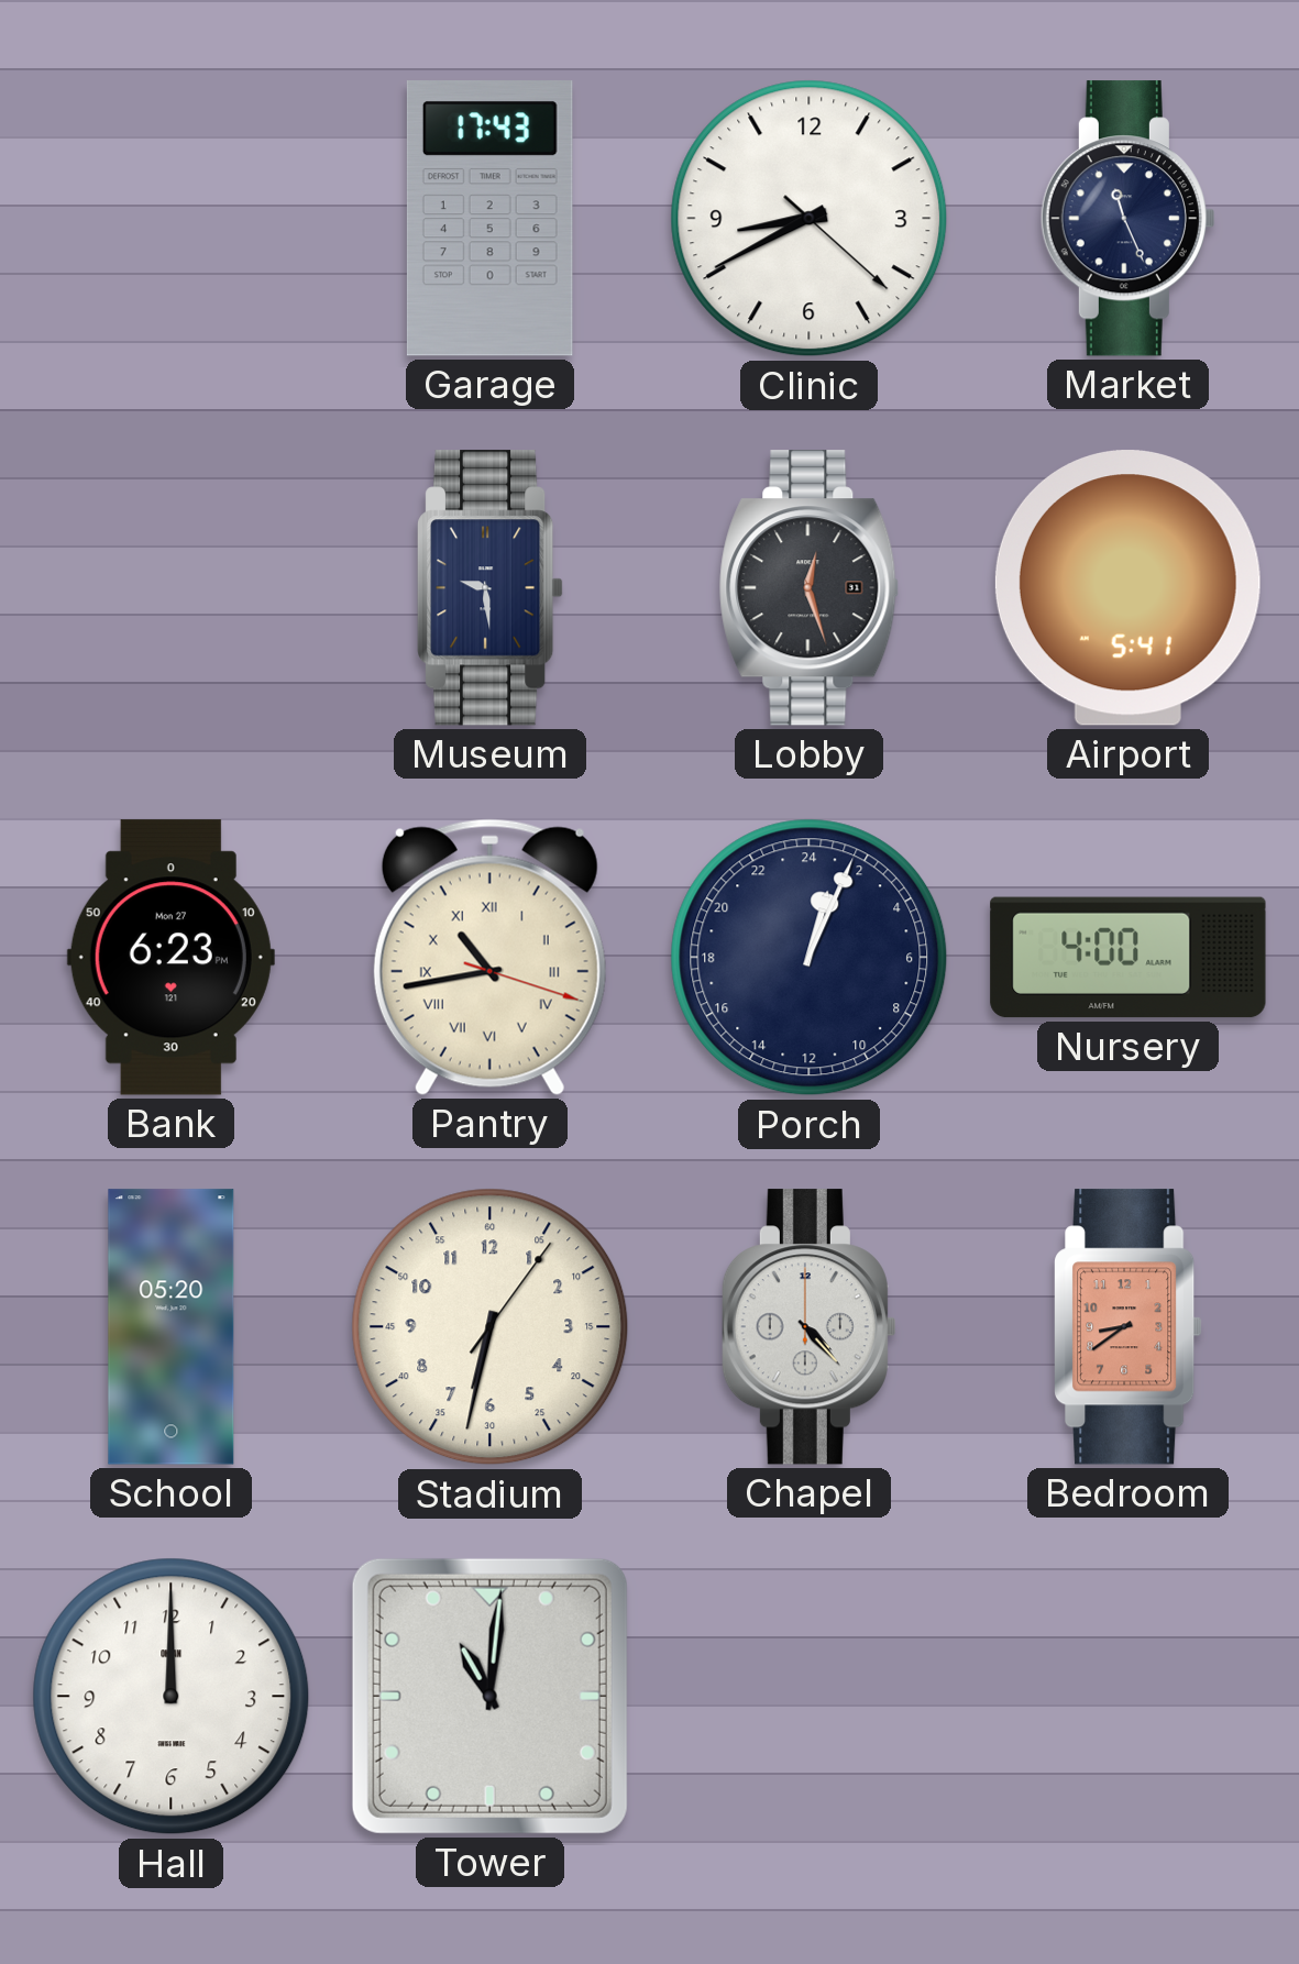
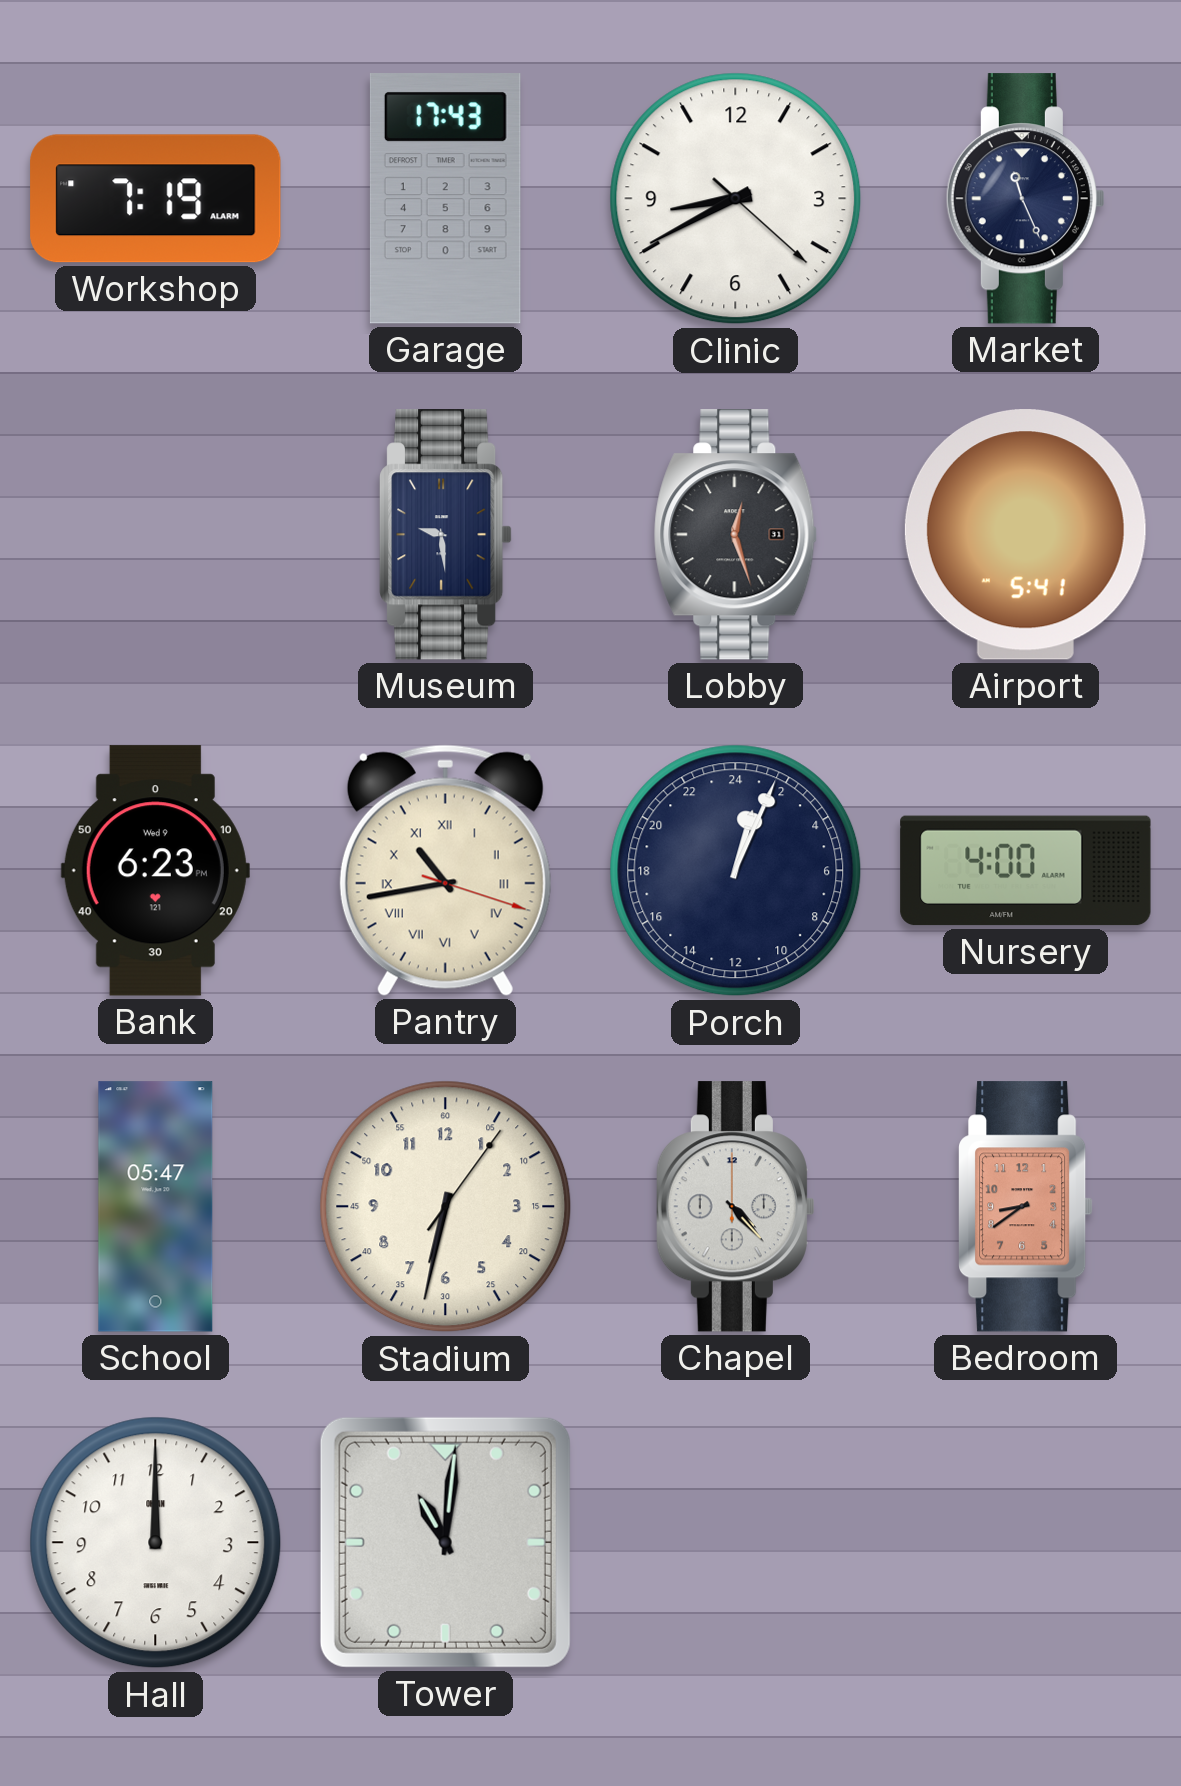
Workshop: none -> 7:19
Bank date: Mon 27 -> Wed 9
School: 05:20 -> 05:47
